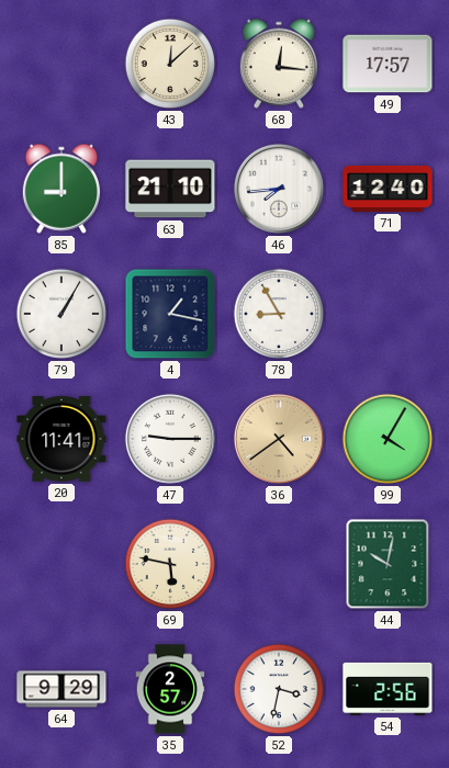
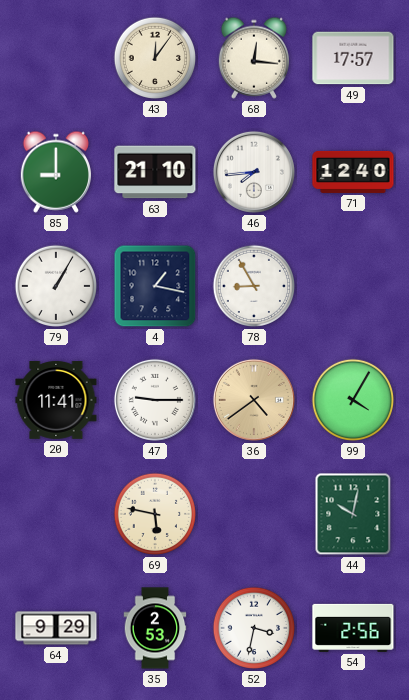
43: 12:08 -> 12:06
35: 2:57 -> 2:53
